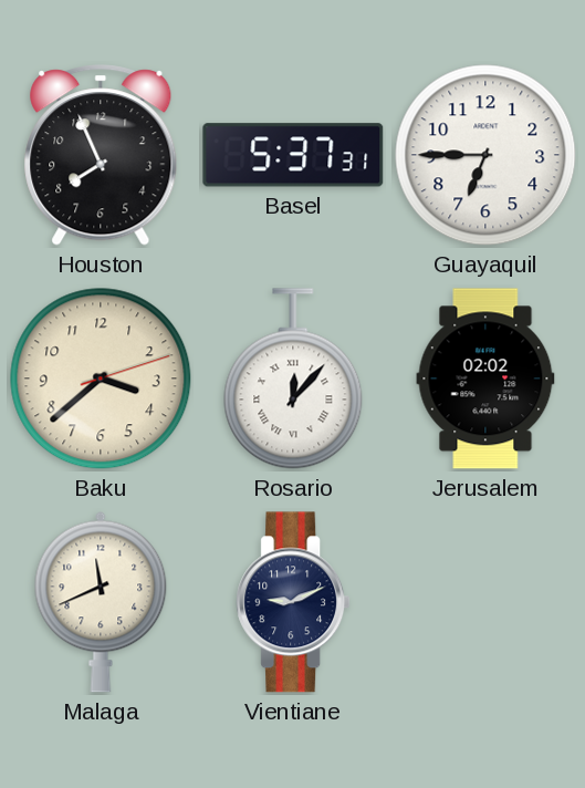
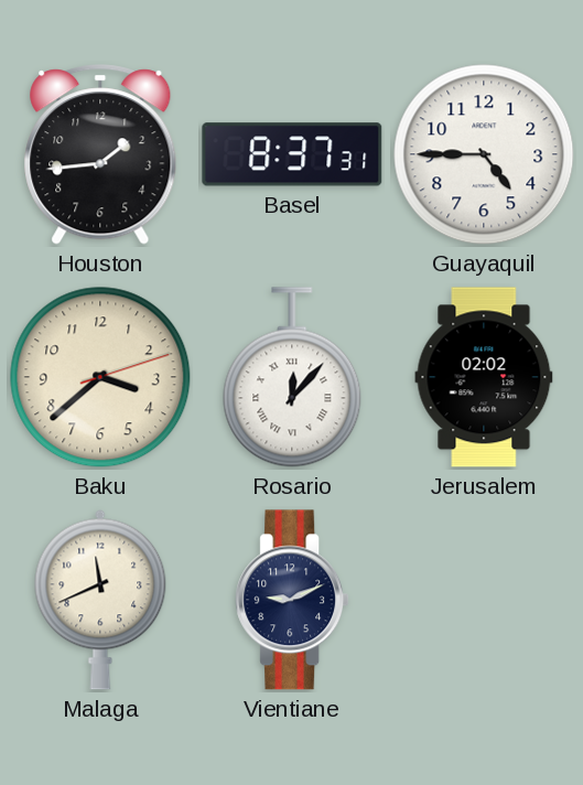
Houston: 7:56 -> 1:44
Basel: 5:37 -> 8:37
Guayaquil: 6:45 -> 4:45
